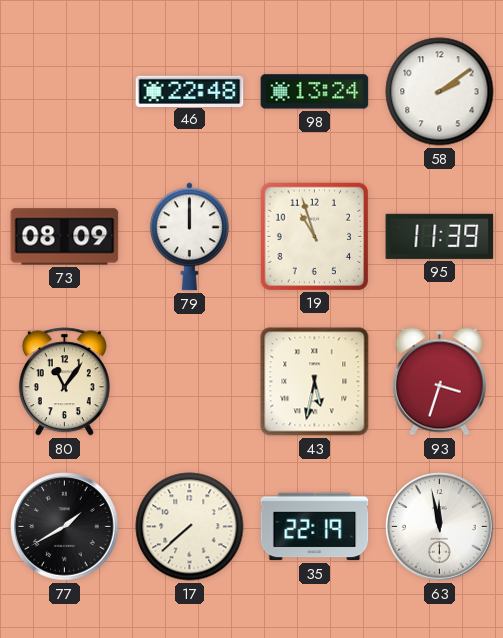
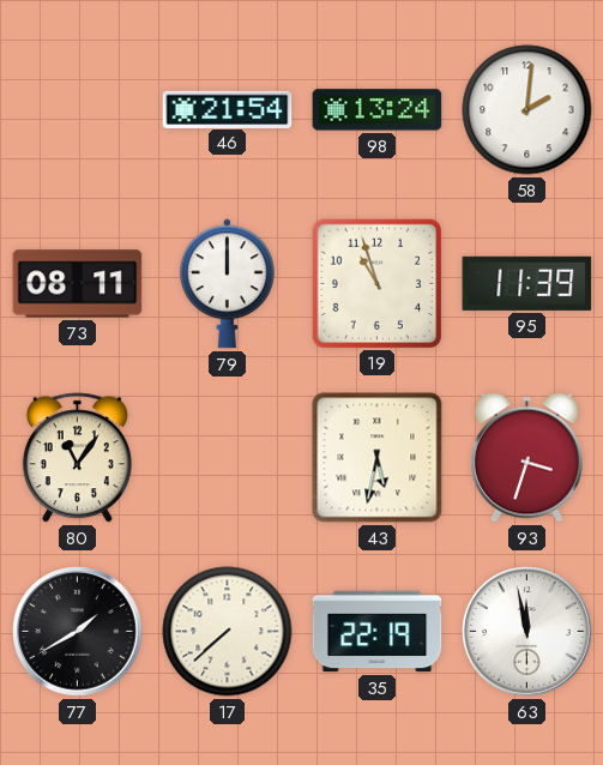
46: 22:48 -> 21:54
58: 2:09 -> 2:01
73: 08:09 -> 08:11
